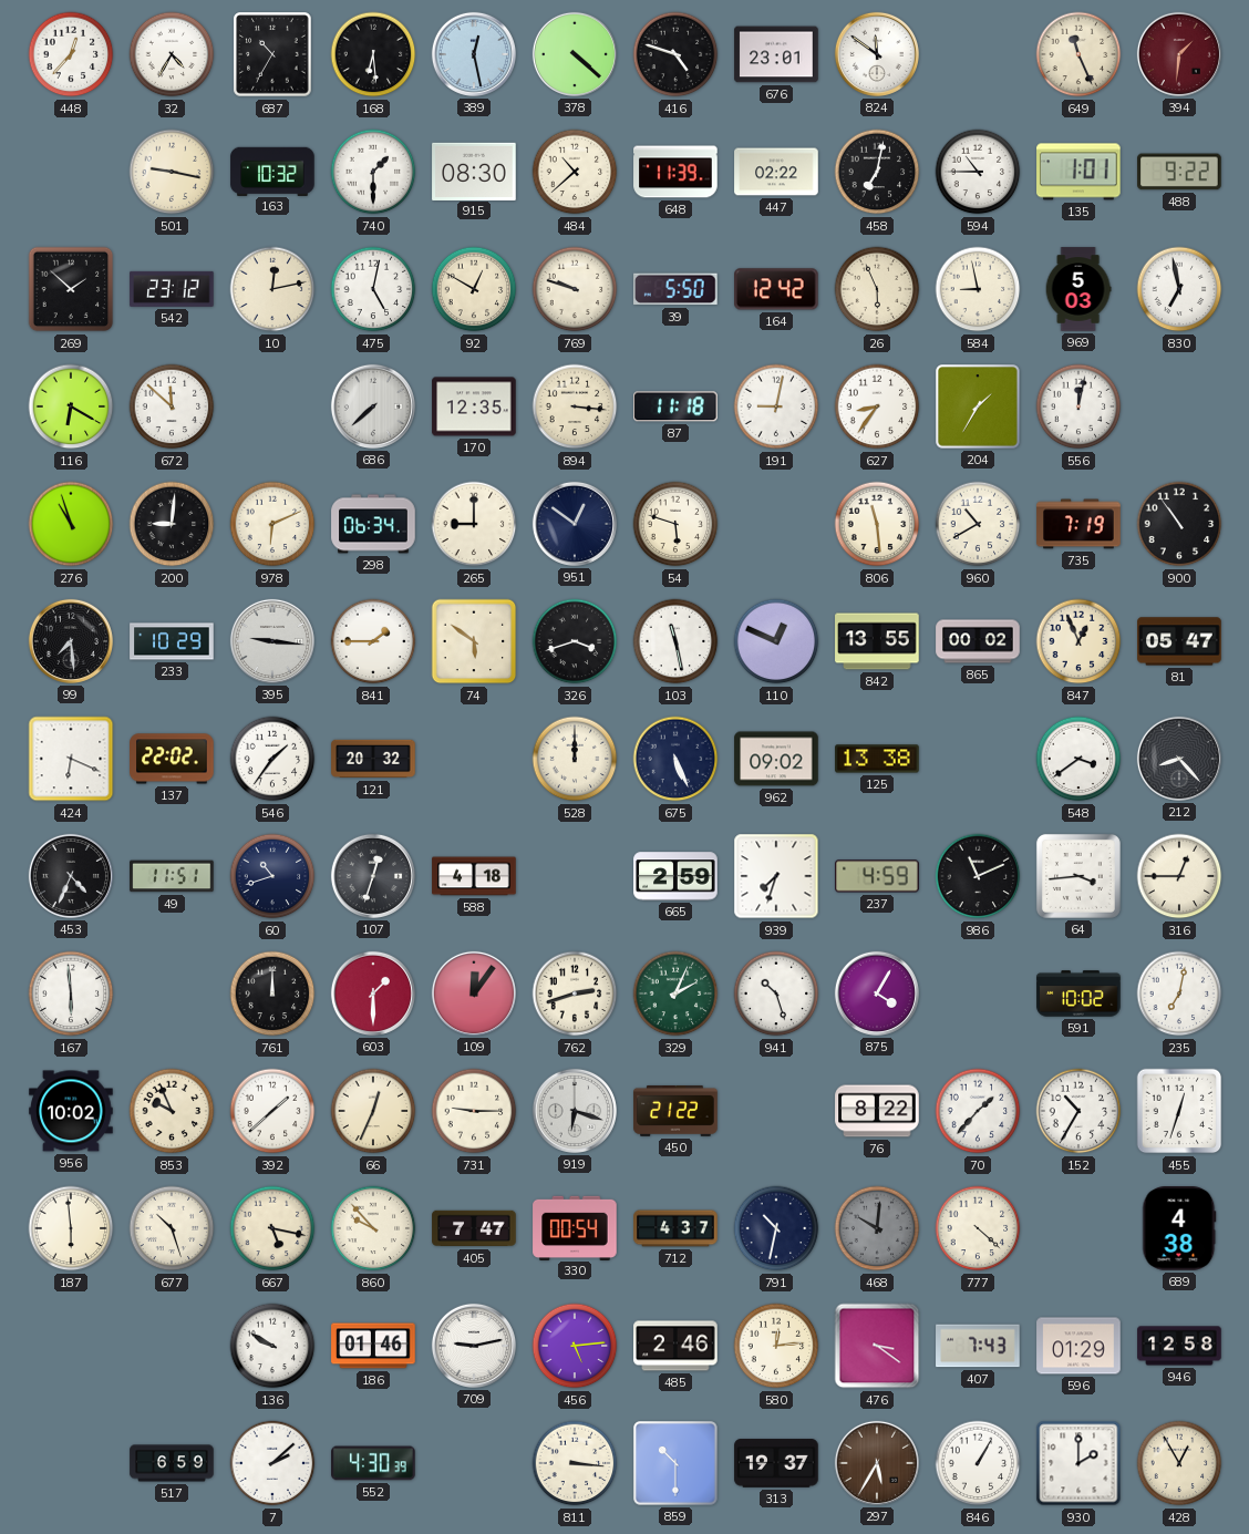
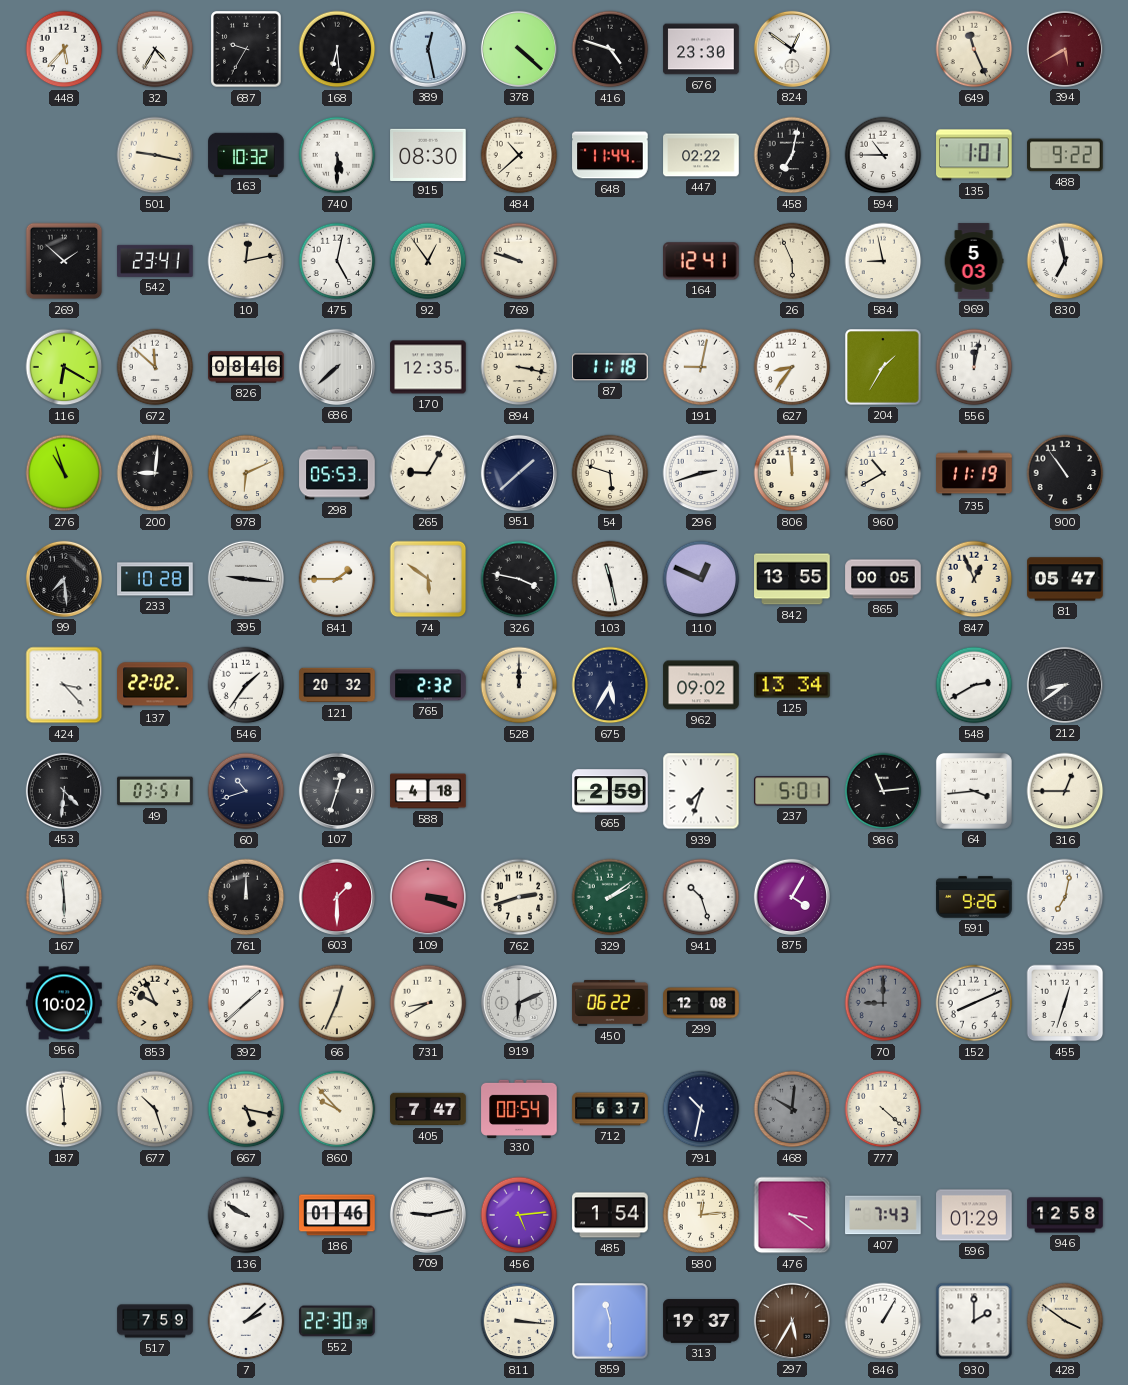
448: 12:37 -> 5:37
687: 10:35 -> 9:35
676: 23:01 -> 23:30
824: 11:51 -> 12:51
394: 1:31 -> 5:40
740: 1:30 -> 5:30
648: 11:39 -> 11:44
542: 23:12 -> 23:41
92: 12:50 -> 12:54
39: 5:50 -> none
164: 12:42 -> 12:41
826: none -> 08:46
894: 3:16 -> 3:17
298: 06:34 -> 05:53
265: 9:00 -> 9:05
951: 12:51 -> 1:38
296: none -> 2:42
806: 11:29 -> 11:59
735: 7:19 -> 11:19
233: 10:29 -> 10:28
326: 3:42 -> 3:47
865: 00:02 -> 00:05
424: 6:19 -> 3:23
765: none -> 2:32
675: 5:26 -> 5:35
125: 13:38 -> 13:34
548: 3:39 -> 2:40
212: 8:23 -> 8:39
453: 4:34 -> 4:31
49: 11:51 -> 03:51
237: 4:59 -> 5:01
986: 11:11 -> 11:14
109: 12:06 -> 3:18
329: 2:04 -> 2:09
591: 10:02 -> 9:26
731: 9:15 -> 8:40
919: 6:18 -> 6:11
450: 21:22 -> 06:22
299: none -> 12:08
76: 8:22 -> none
70: 1:37 -> 9:00
70 dial: white -> grey
152: 10:35 -> 8:11
712: 4:37 -> 6:37
689: 4:38 -> none
485: 2:46 -> 1:54
517: 6:59 -> 7:59
552: 4:30 -> 22:30
859: 10:30 -> 11:30
428: 12:55 -> 3:51
